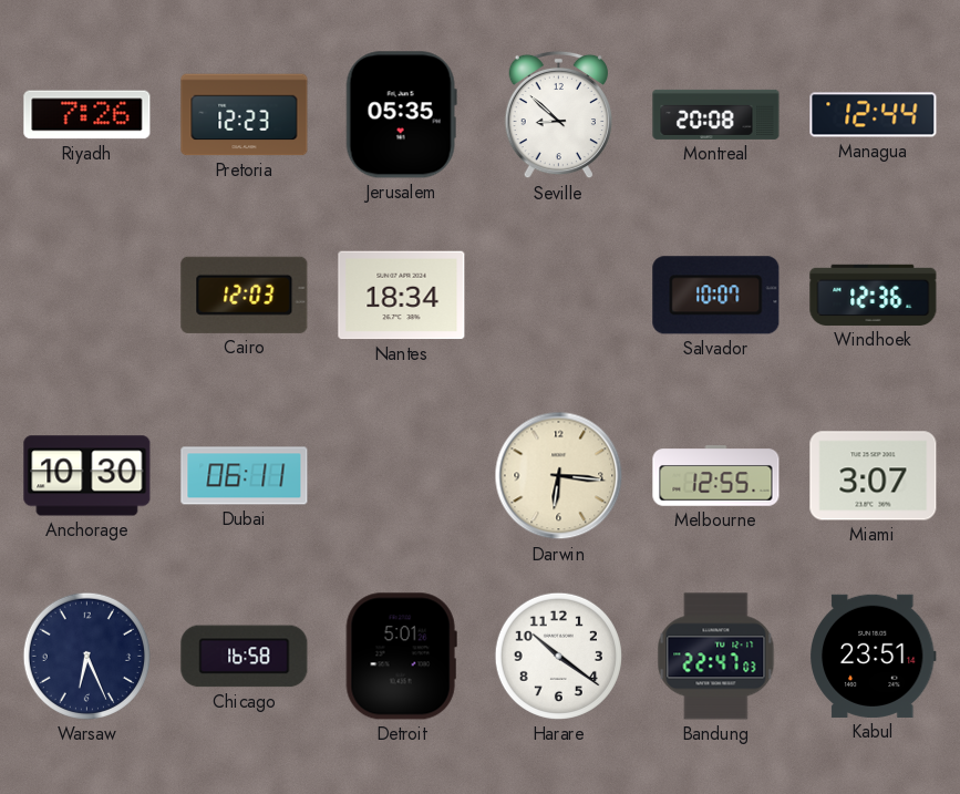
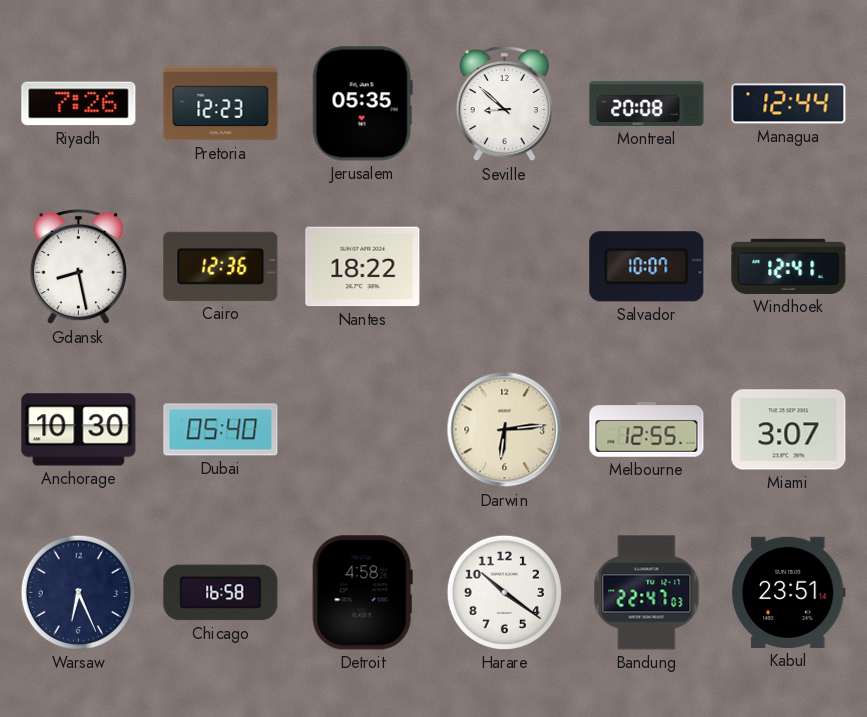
Gdansk: none -> 8:28
Cairo: 12:03 -> 12:36
Nantes: 18:34 -> 18:22
Windhoek: 12:36 -> 12:41
Dubai: 06:11 -> 05:40
Darwin: 6:16 -> 6:14
Detroit: 5:01 -> 4:58
